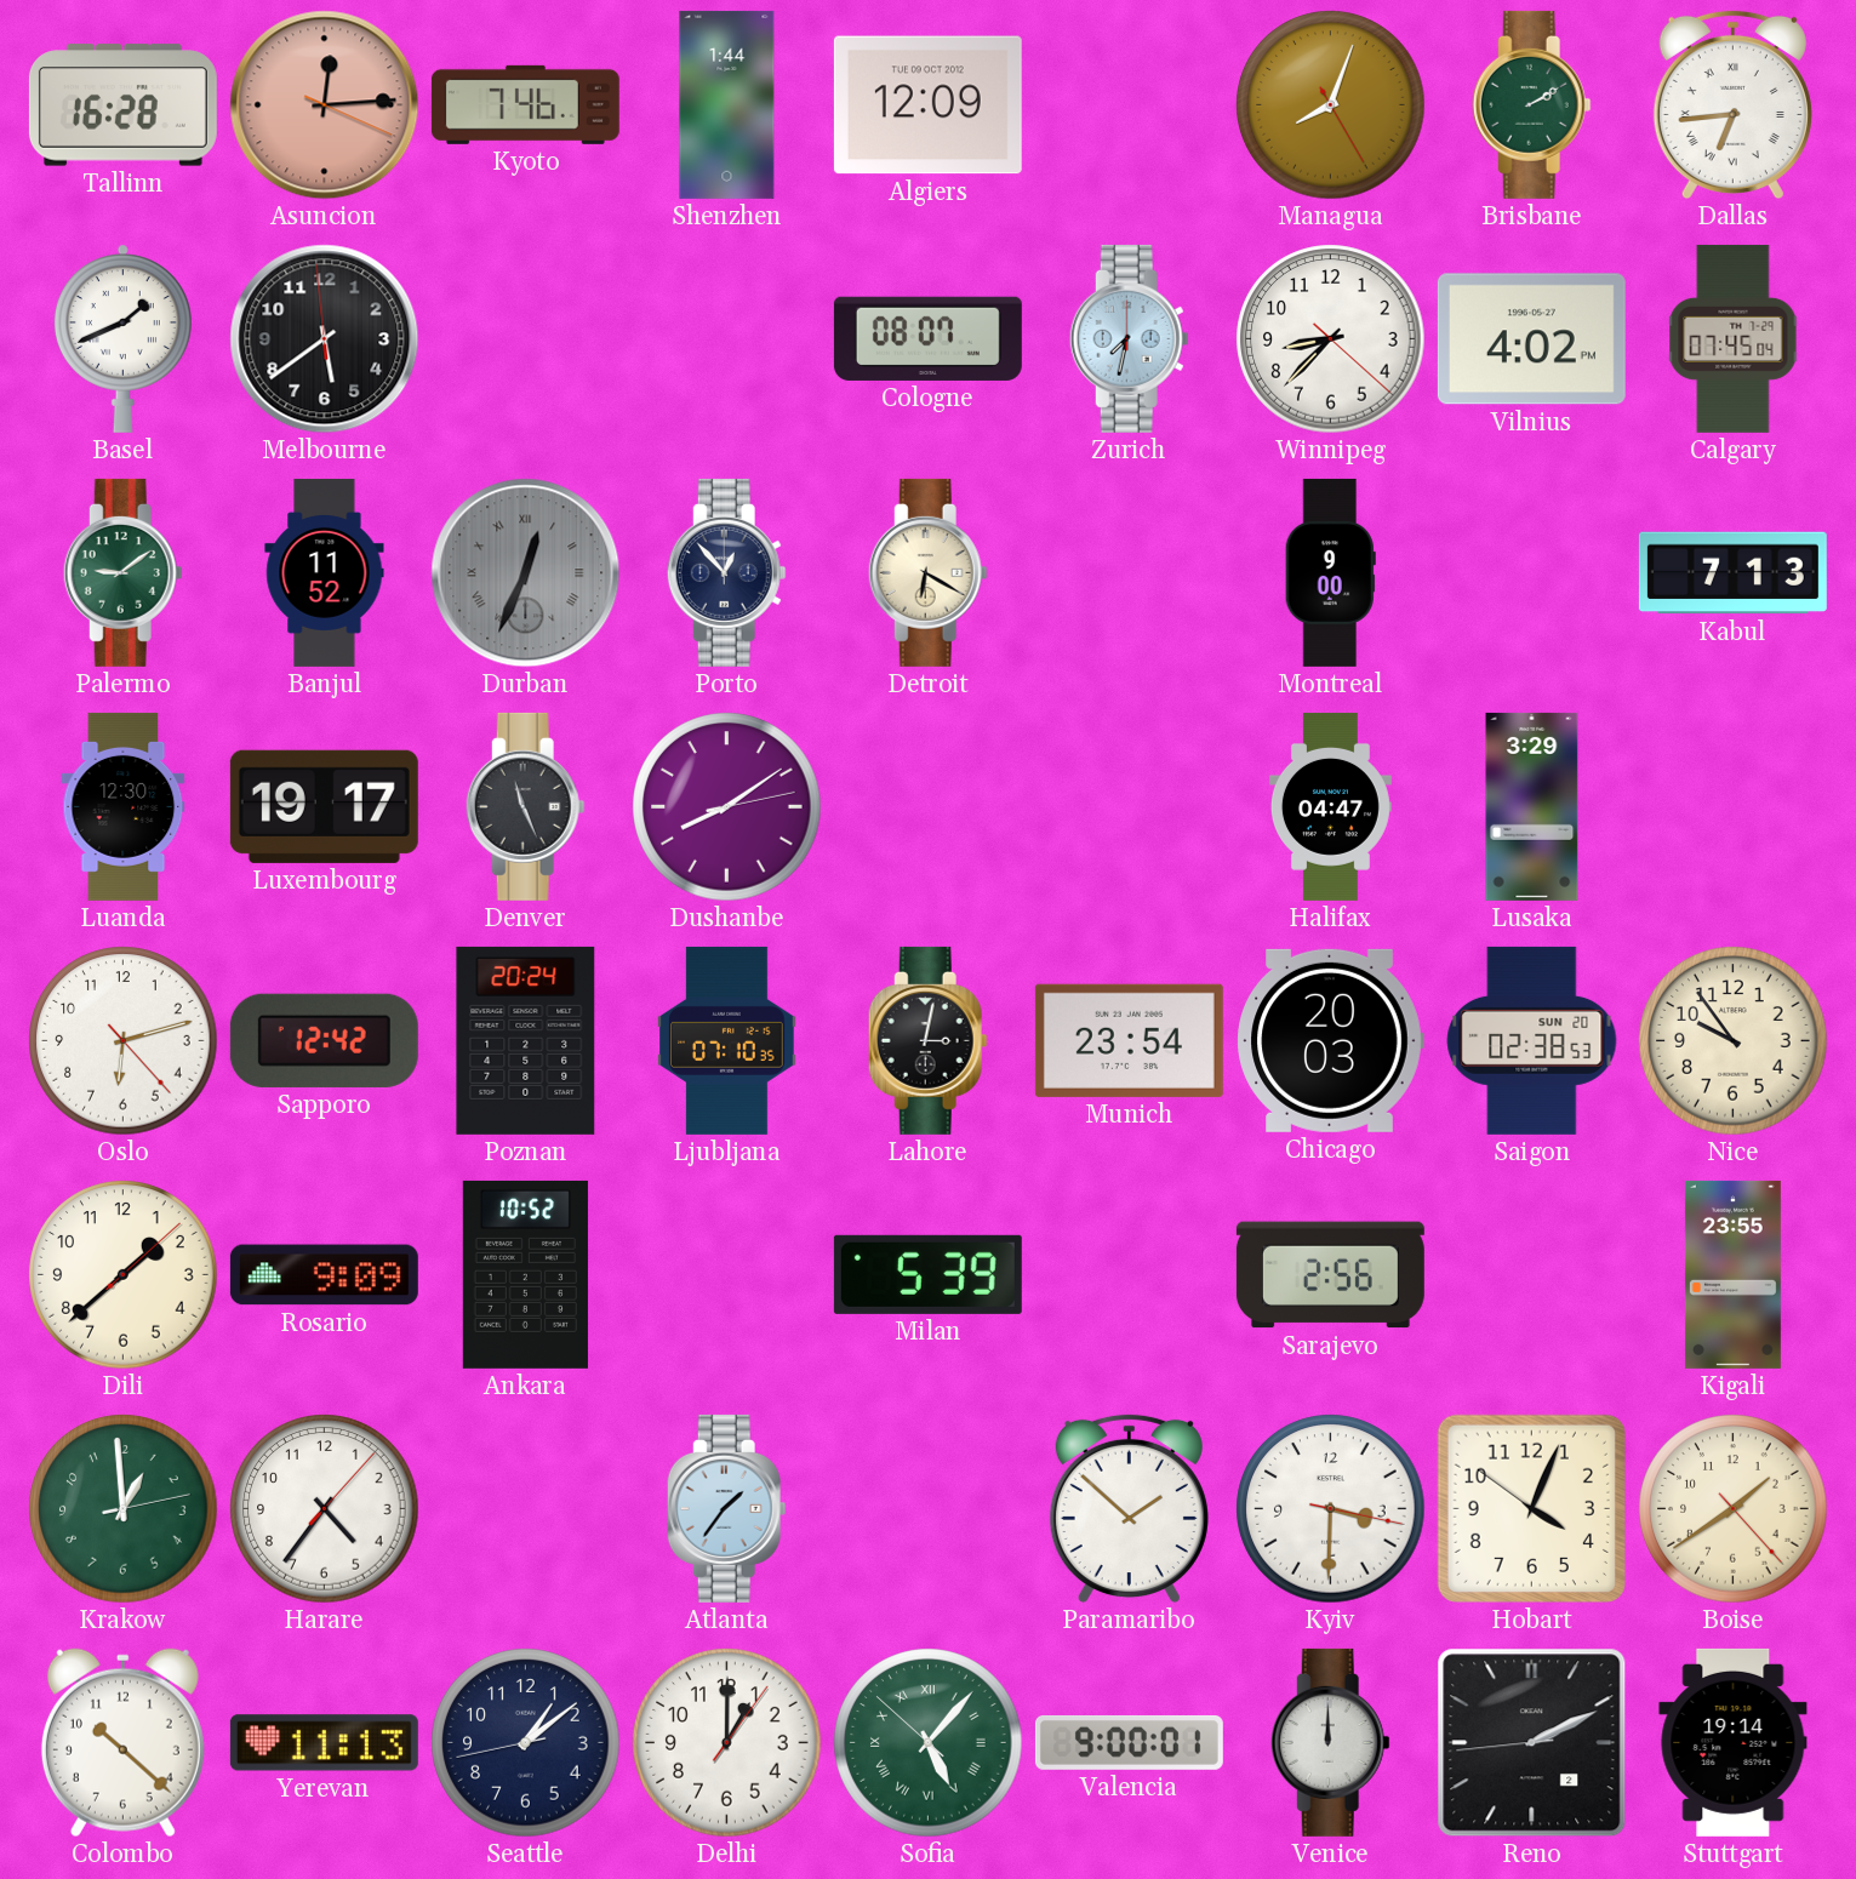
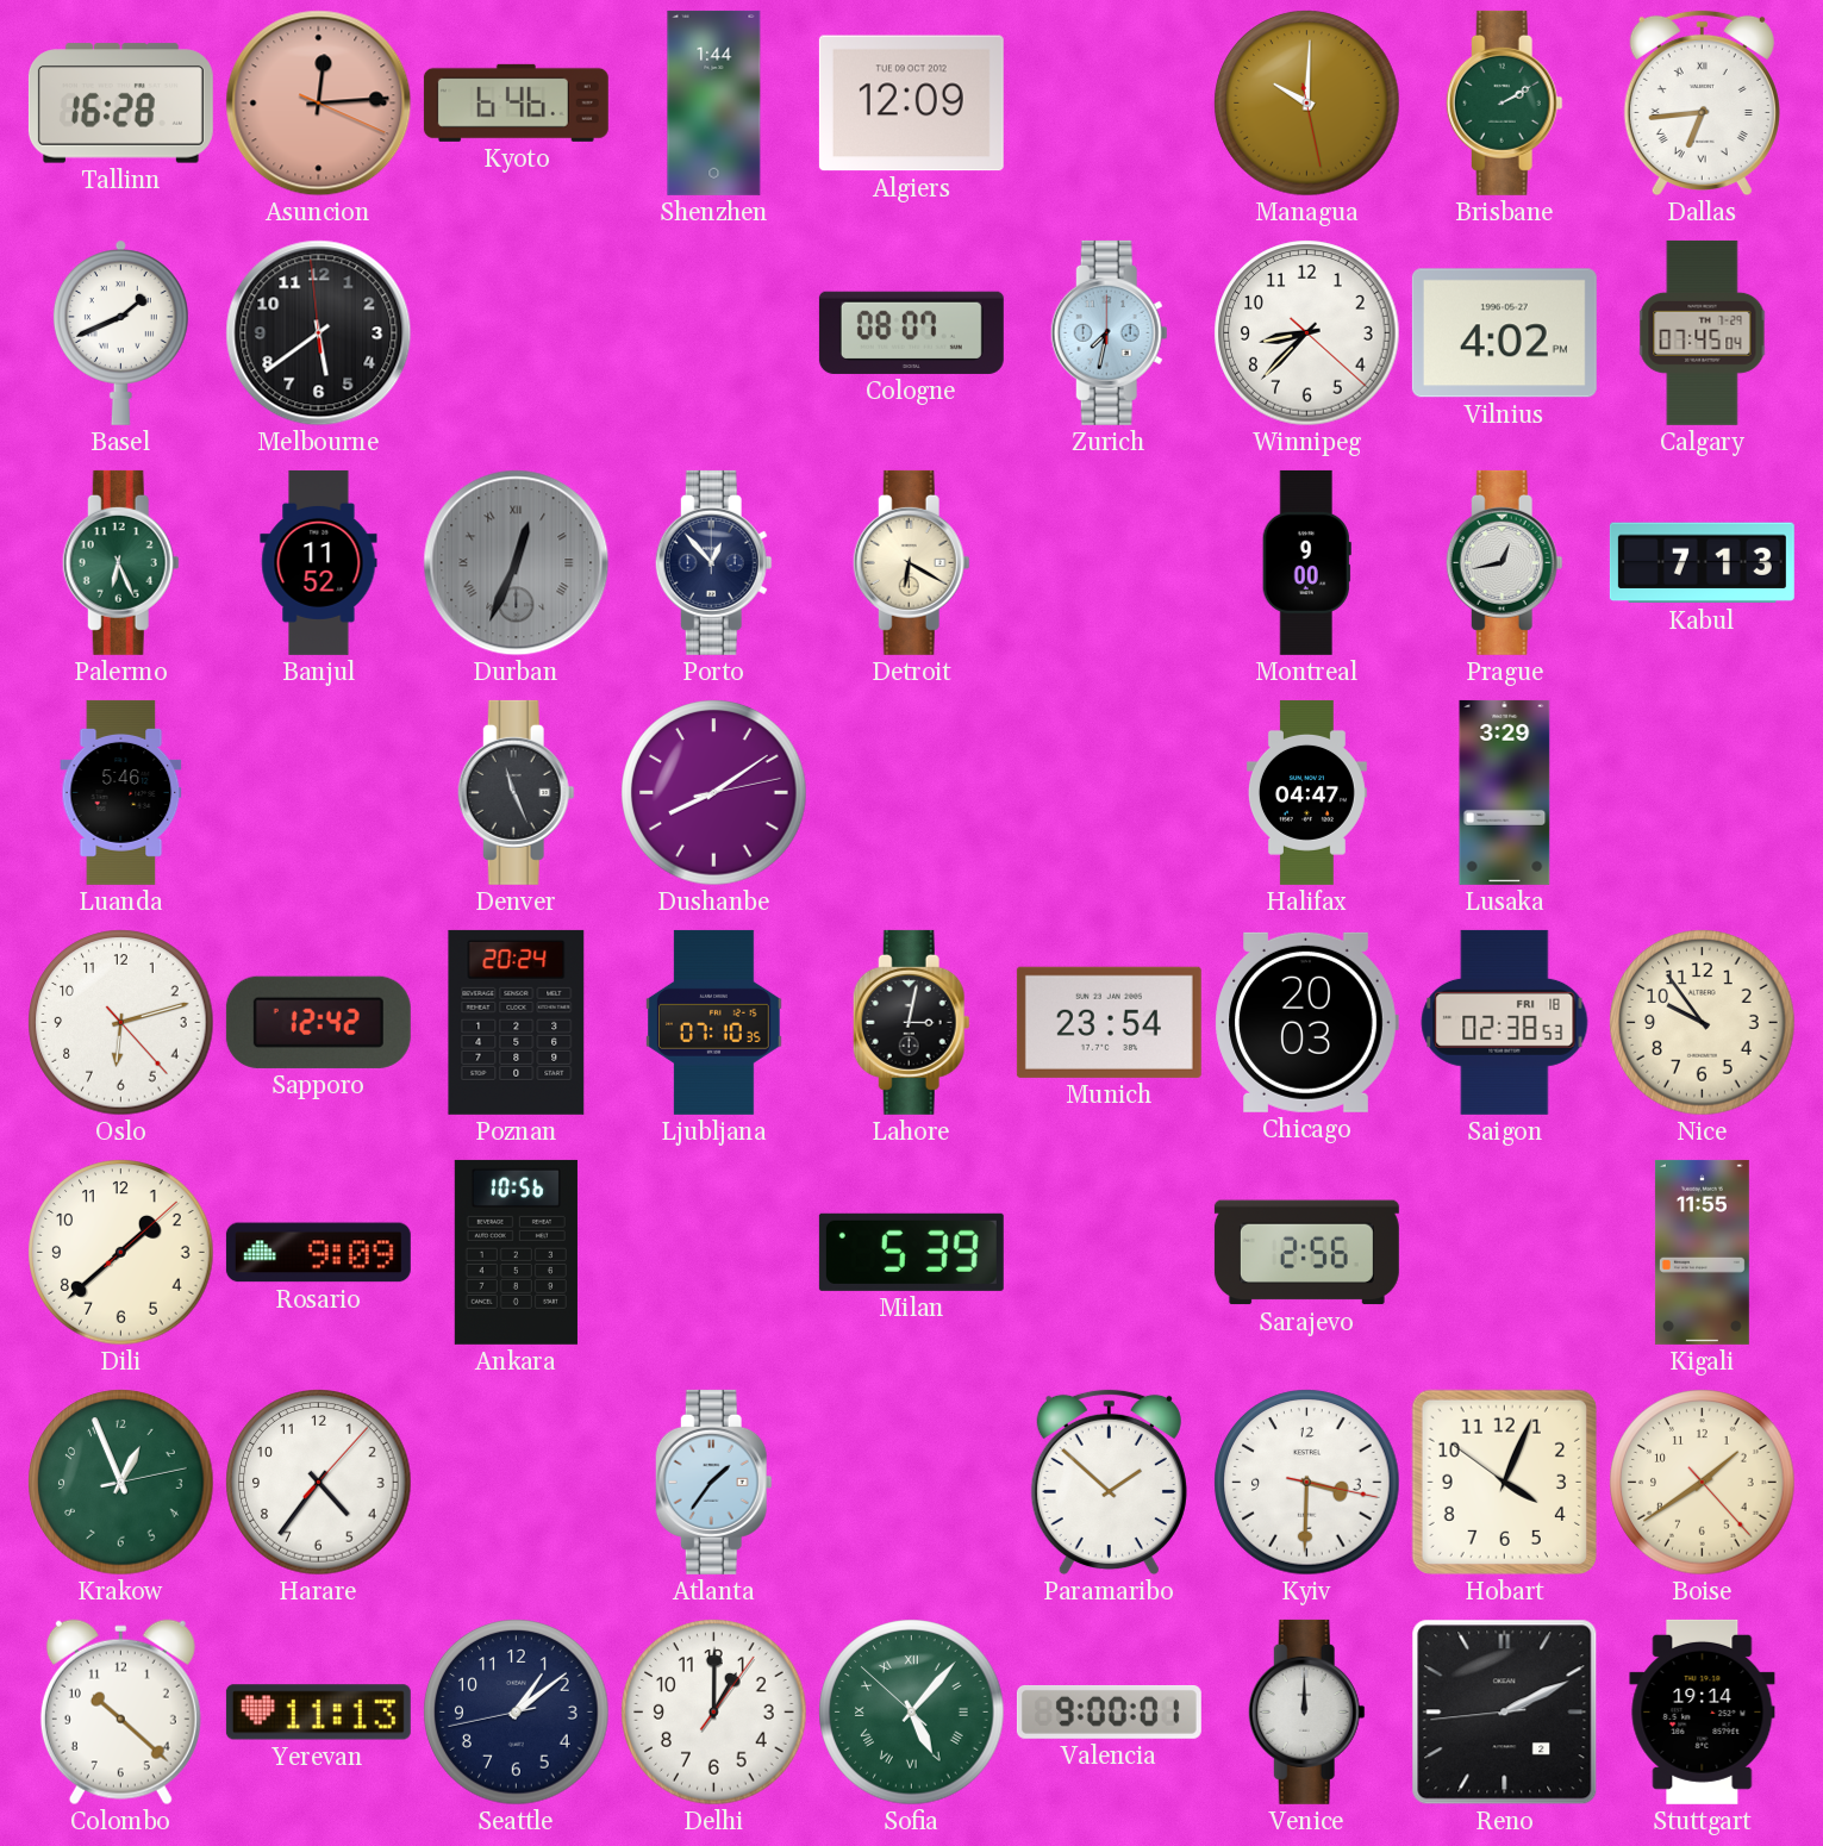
Kyoto: 7:46 -> 6:46
Managua: 8:03 -> 10:00
Palermo: 9:09 -> 6:26
Prague: none -> 12:43
Luanda: 12:30 -> 5:46
Luxembourg: 19:17 -> none
Saigon date: SUN 20 -> FRI 18
Ankara: 10:52 -> 10:56
Kigali: 23:55 -> 11:55
Krakow: 12:59 -> 12:56
